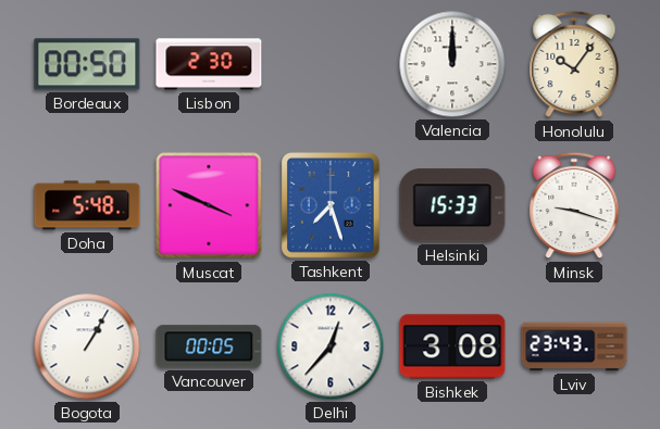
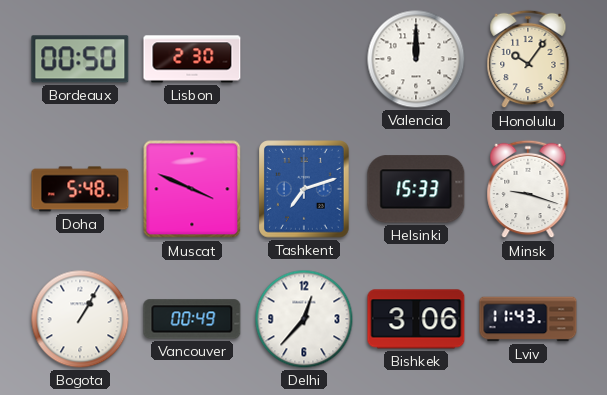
Tashkent: 7:27 -> 7:12
Vancouver: 00:05 -> 00:49
Bishkek: 3:08 -> 3:06
Lviv: 23:43 -> 11:43
